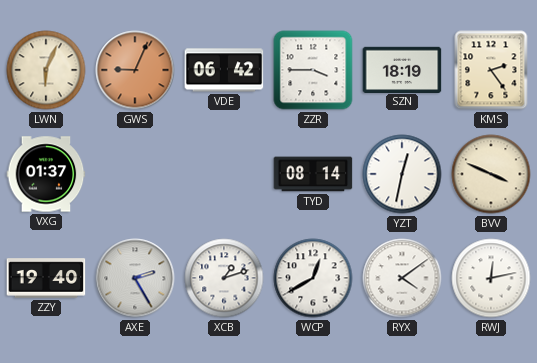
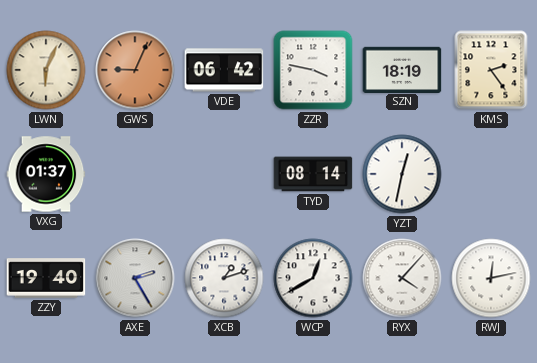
ZZR: 3:45 -> 3:47
BVV: 3:49 -> none
RYX: 4:09 -> 4:07
